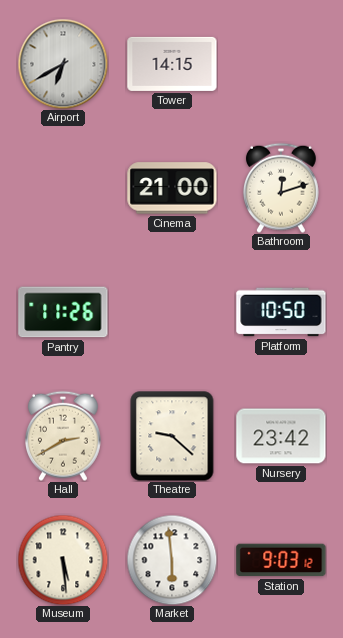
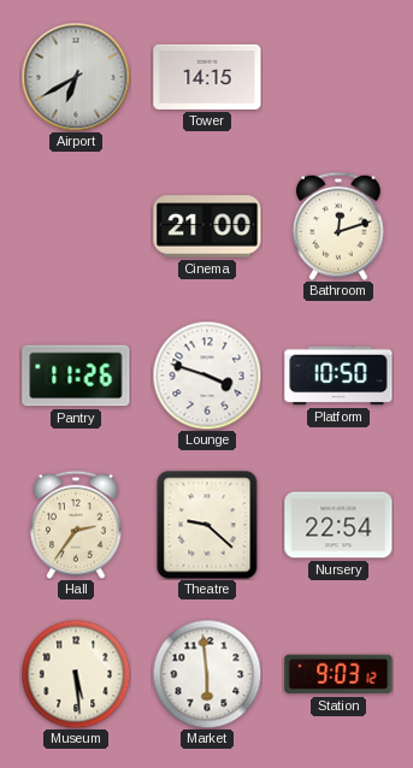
Lounge: none -> 3:48
Hall: 2:40 -> 2:36
Nursery: 23:42 -> 22:54
